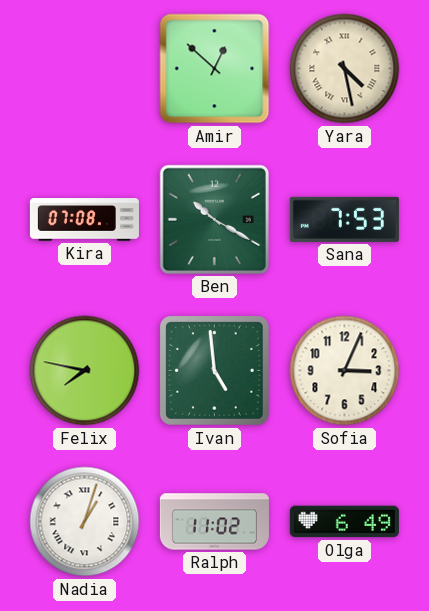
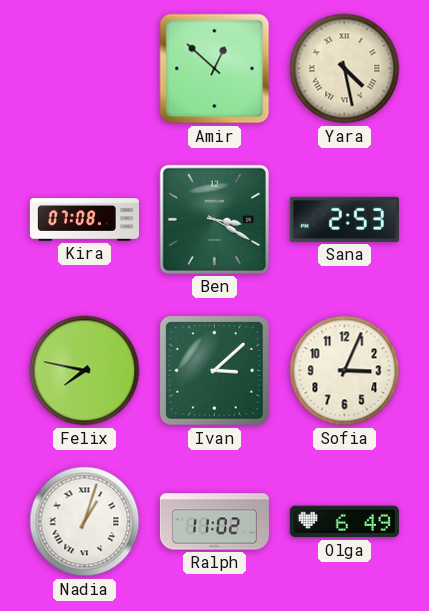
Ben: 10:20 -> 3:20
Sana: 7:53 -> 2:53
Ivan: 4:59 -> 3:08
